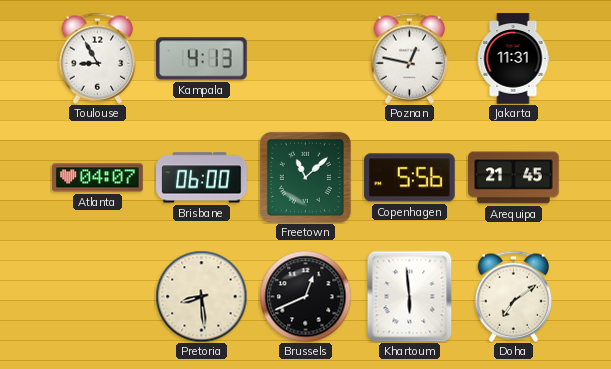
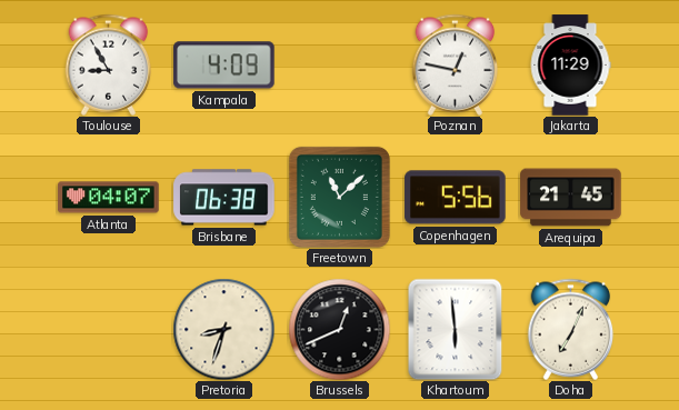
Kampala: 4:13 -> 4:09
Jakarta: 11:31 -> 11:29
Brisbane: 06:00 -> 06:38
Pretoria: 8:29 -> 8:33
Doha: 7:09 -> 7:04
